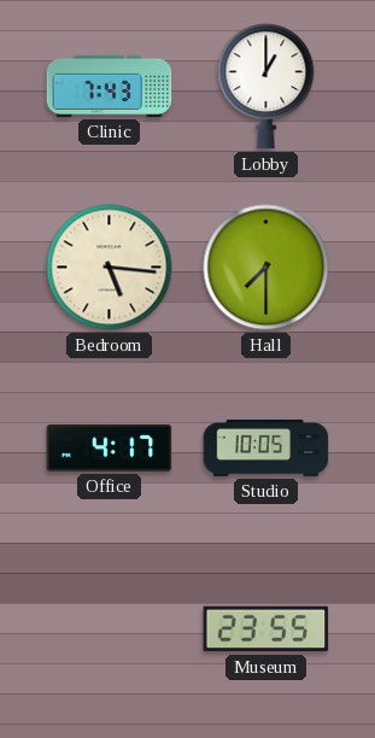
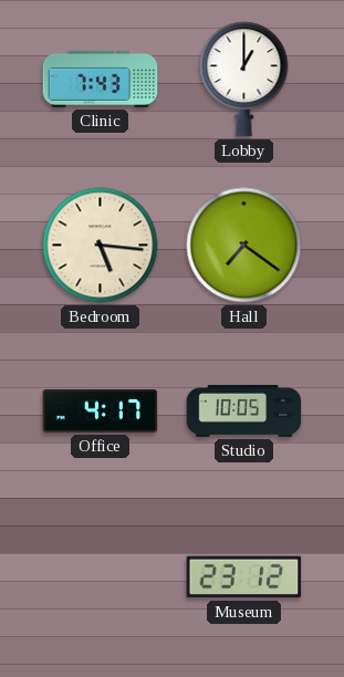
Hall: 7:30 -> 7:21
Museum: 23:55 -> 23:12
